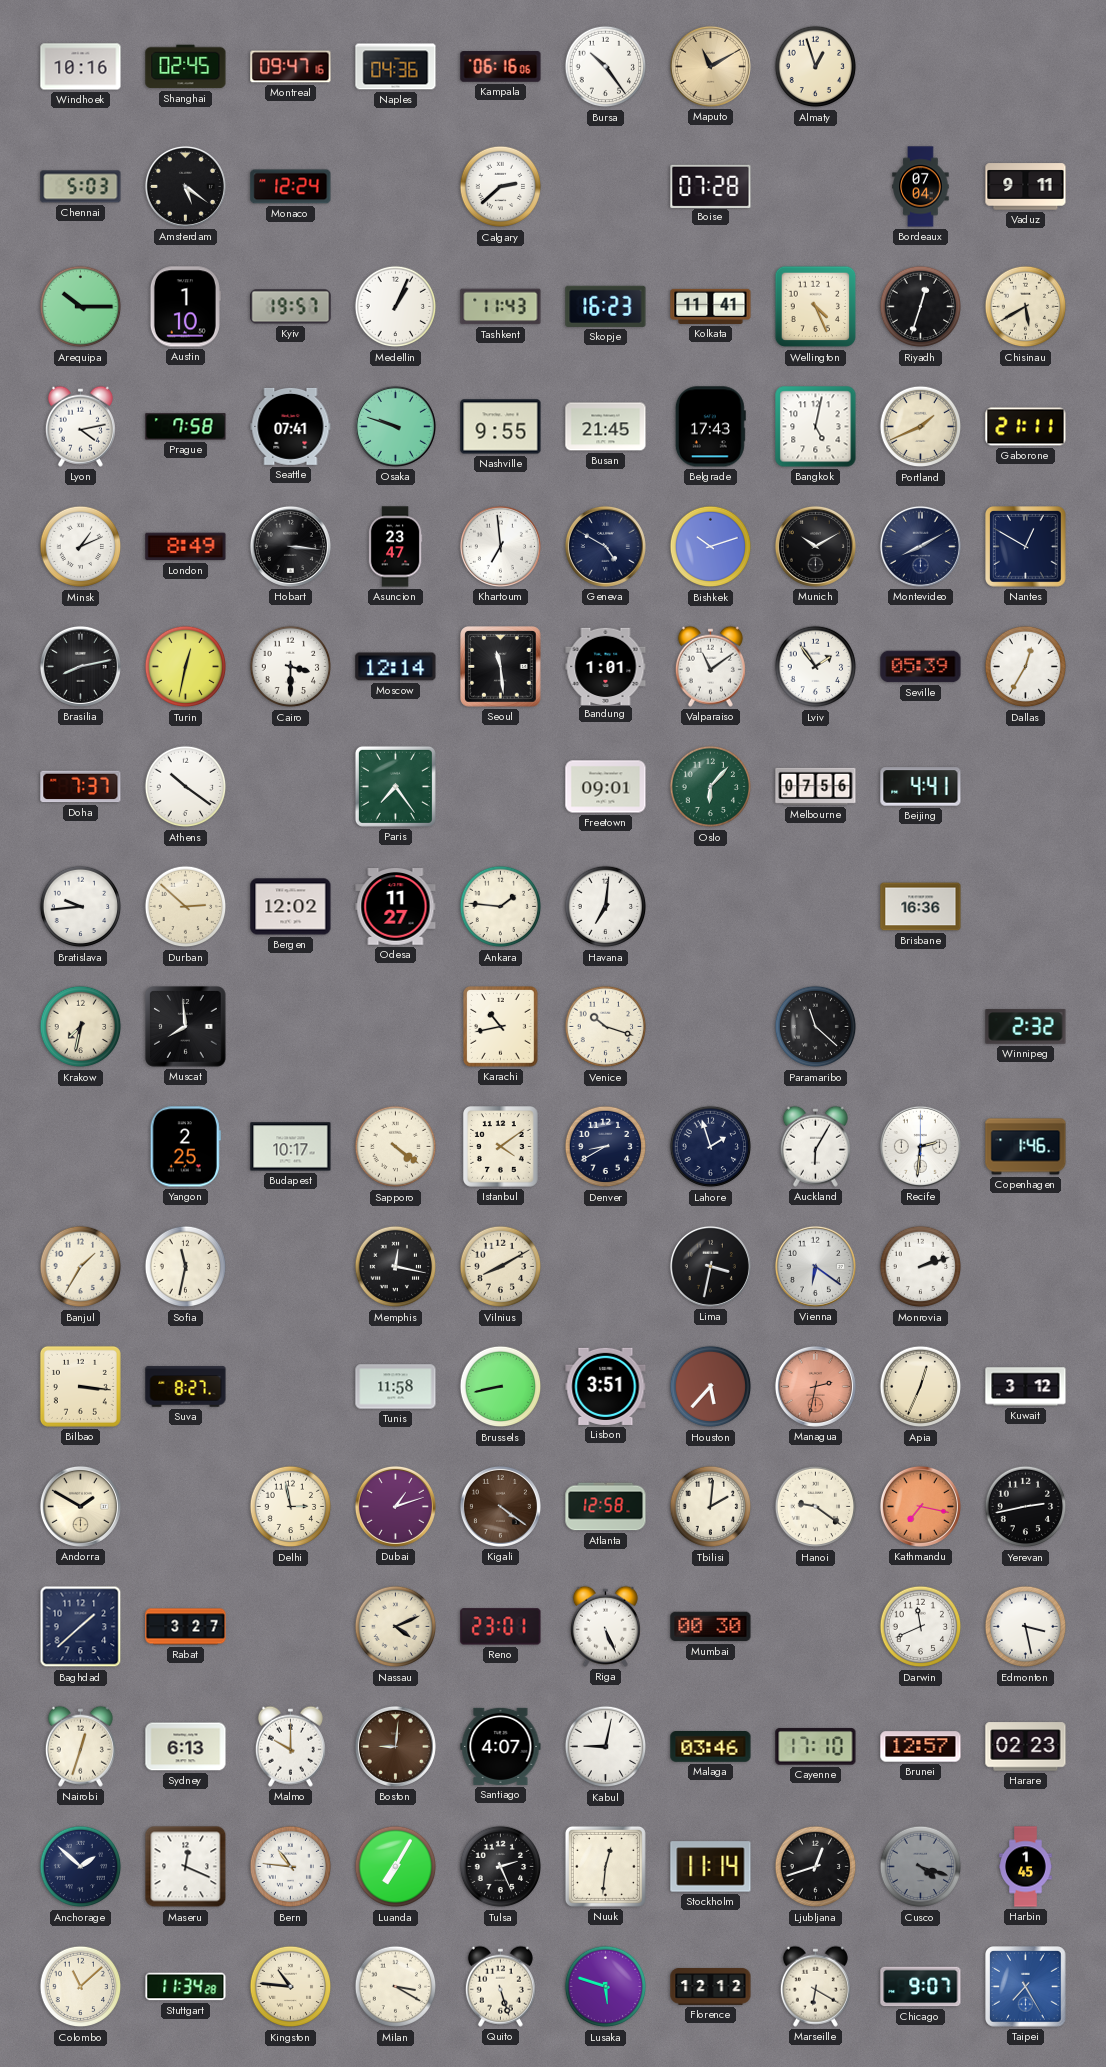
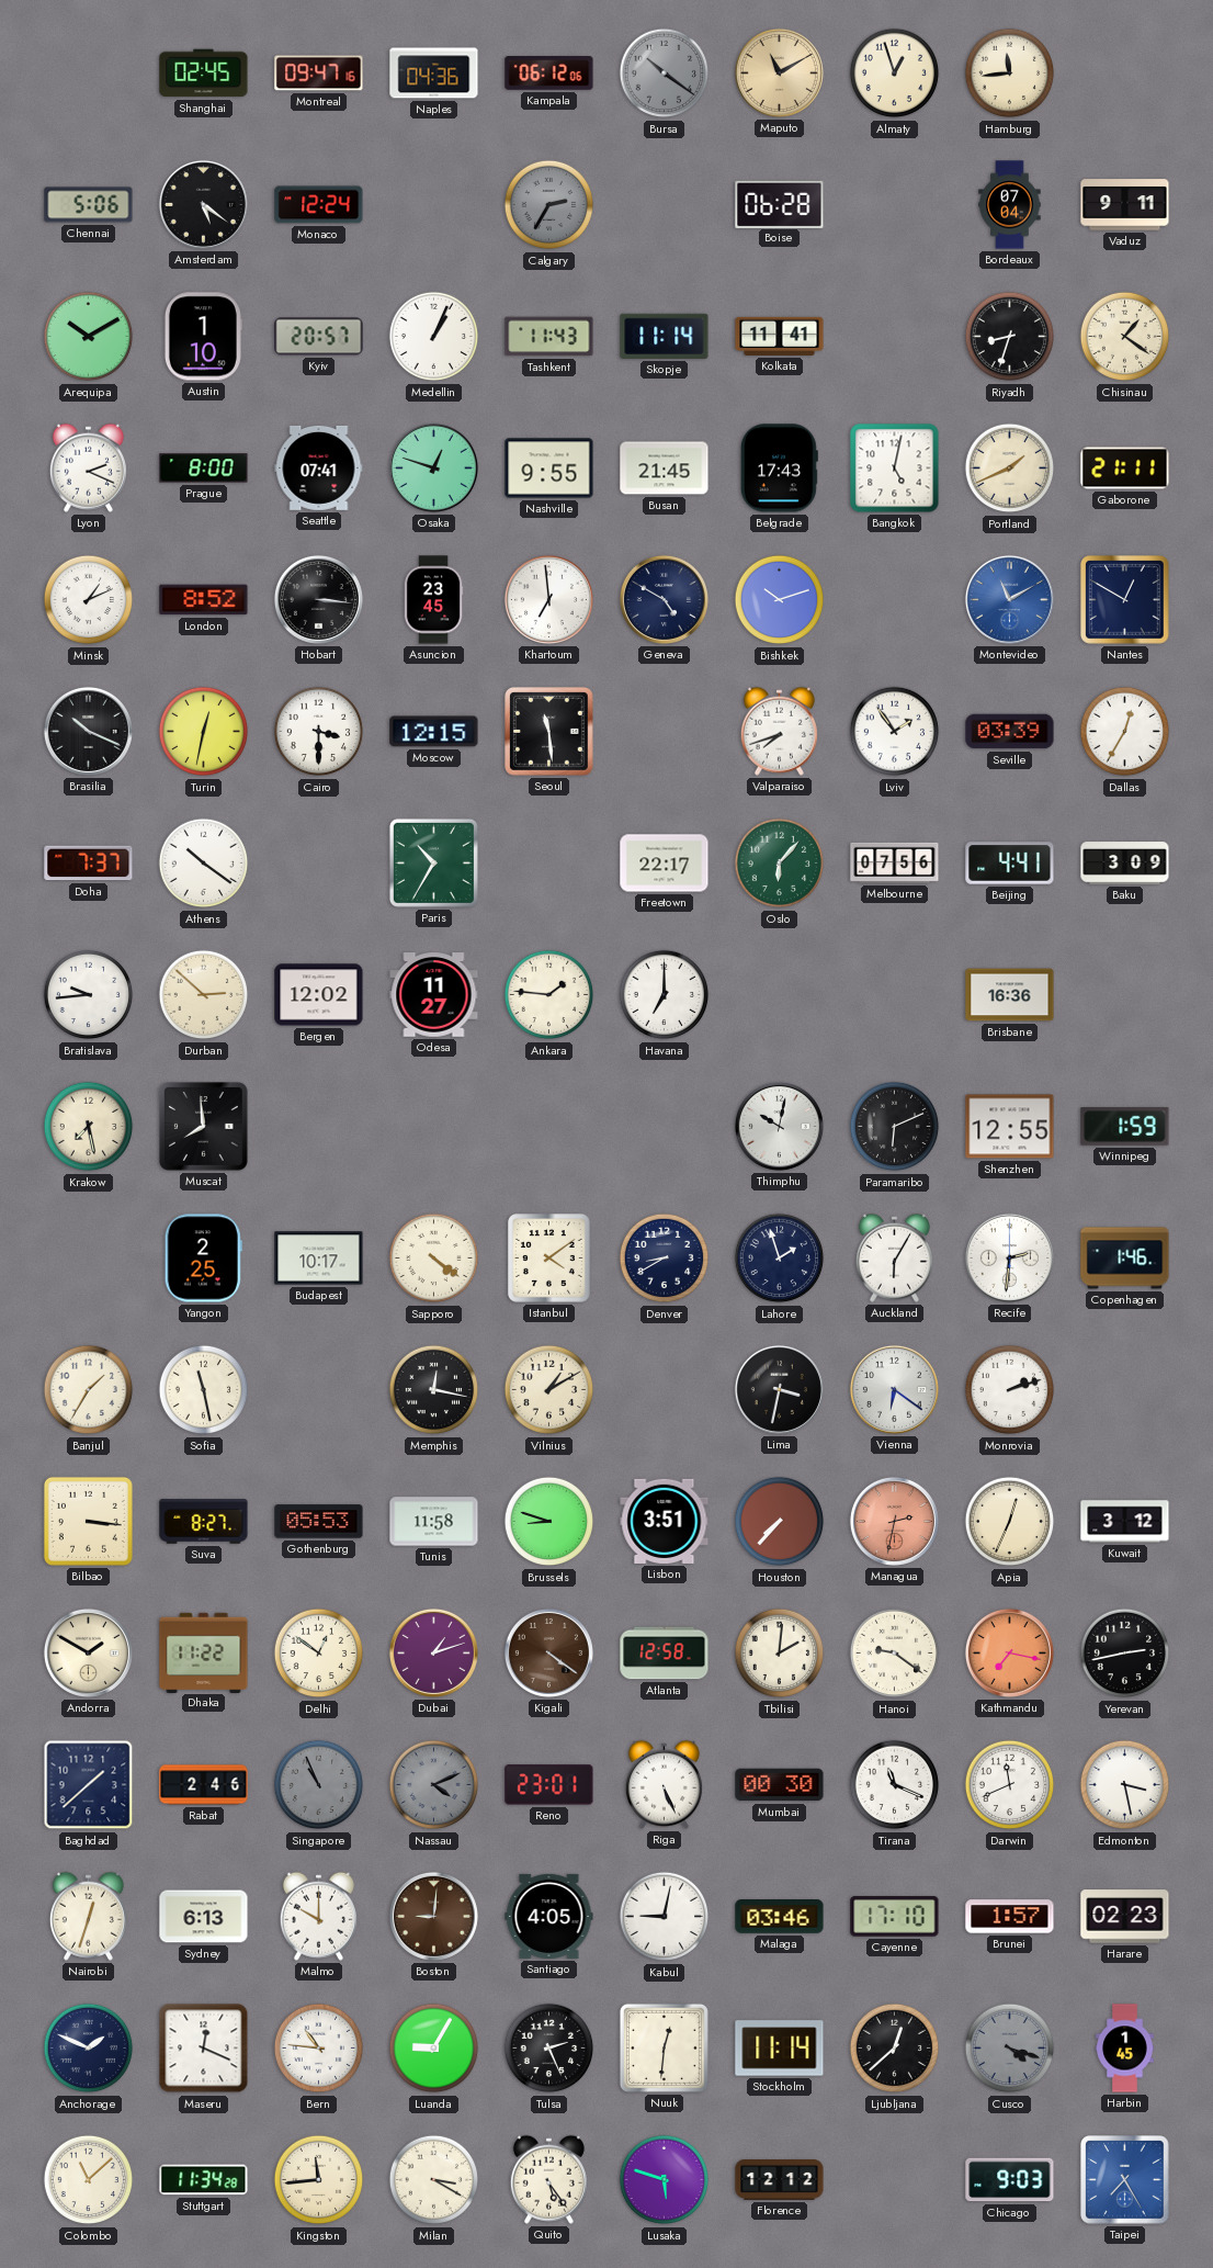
Windhoek: 10:16 -> none
Kampala: 06:16 -> 06:12
Bursa: 10:24 -> 10:21
Bursa dial: white -> grey
Hamburg: none -> 11:44
Chennai: 5:03 -> 5:06
Calgary: 2:38 -> 2:35
Calgary dial: white -> grey
Boise: 07:28 -> 06:28
Arequipa: 10:15 -> 10:10
Kyiv: 19:57 -> 20:57
Skopje: 16:23 -> 11:14
Wellington: 4:26 -> none
Riyadh: 12:33 -> 8:33
Chisinau: 5:40 -> 1:21
Lyon: 4:13 -> 2:19
Prague: 7:58 -> 8:00
Osaka: 9:48 -> 12:48
London: 8:49 -> 8:52
Asuncion: 23:47 -> 23:45
Munich: 10:10 -> none
Montevideo: 8:10 -> 11:10
Montevideo dial: navy -> blue
Brasilia: 8:13 -> 10:19
Moscow: 12:14 -> 12:15
Bandung: 1:01 -> none
Valparaiso: 11:09 -> 7:42
Seville: 05:39 -> 03:39
Paris: 7:24 -> 10:35
Freetown: 09:01 -> 22:17
Baku: none -> 3:09
Havana: 7:01 -> 7:00
Krakow: 7:32 -> 7:28
Karachi: 10:43 -> none
Venice: 10:18 -> none
Thimphu: none -> 10:02
Paramaribo: 11:22 -> 6:11
Shenzhen: none -> 12:55
Winnipeg: 2:32 -> 1:59
Sofia: 11:32 -> 11:28
Vilnius: 8:10 -> 1:10
Gothenburg: none -> 05:53
Brussels: 8:43 -> 8:48
Houston: 5:37 -> 7:37
Dhaka: none -> 11:22
Delhi: 2:58 -> 12:51
Rabat: 3:27 -> 2:46
Singapore: none -> 10:56
Nassau dial: cream -> grey
Tirana: none -> 11:19
Santiago: 4:07 -> 4:05
Brunei: 12:57 -> 1:57
Anchorage: 1:52 -> 1:49
Luanda: 7:05 -> 9:05
Ljubljana: 12:42 -> 12:38
Kingston: 10:46 -> 11:44
Quito: 5:27 -> 5:24
Marseille: 6:20 -> none
Chicago: 9:07 -> 9:03
